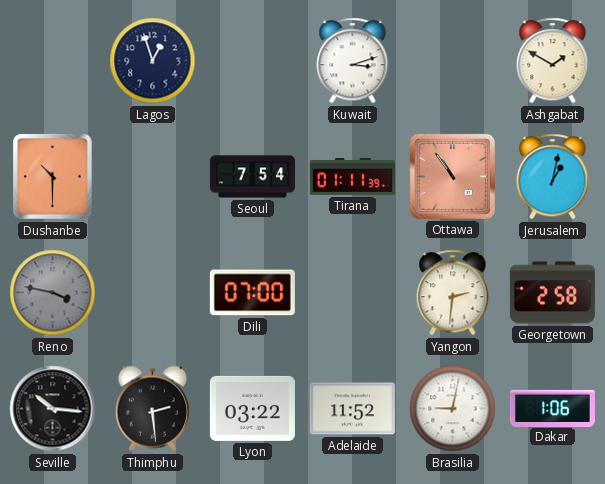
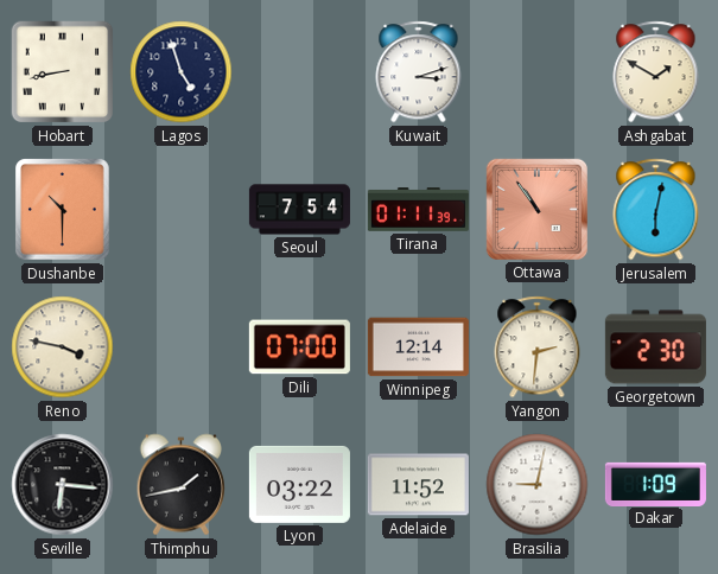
Hobart: none -> 8:43
Lagos: 12:57 -> 4:57
Jerusalem: 1:02 -> 6:02
Reno dial: grey -> cream
Winnipeg: none -> 12:14
Georgetown: 2:58 -> 2:30
Seville: 10:16 -> 6:16
Thimphu: 2:29 -> 1:43
Dakar: 1:06 -> 1:09
